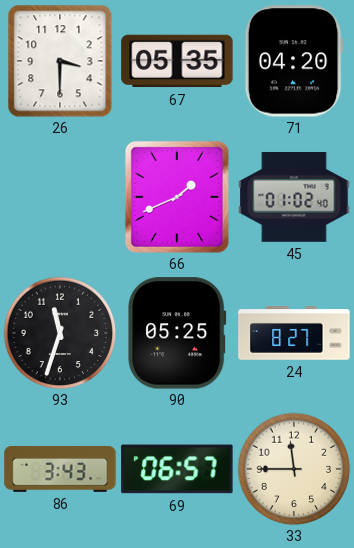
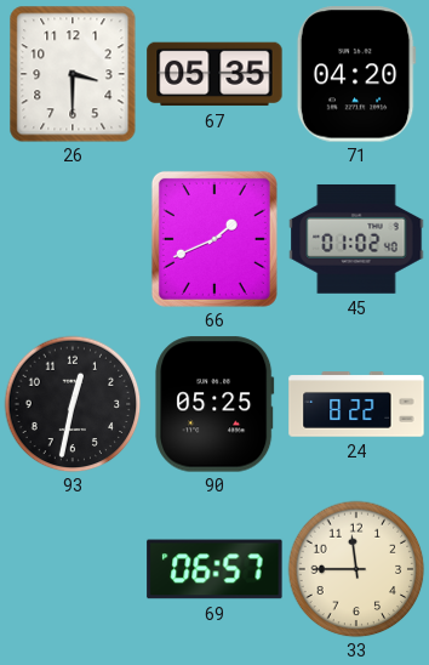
93: 11:33 -> 12:32
24: 8:27 -> 8:22
86: 3:43 -> none
